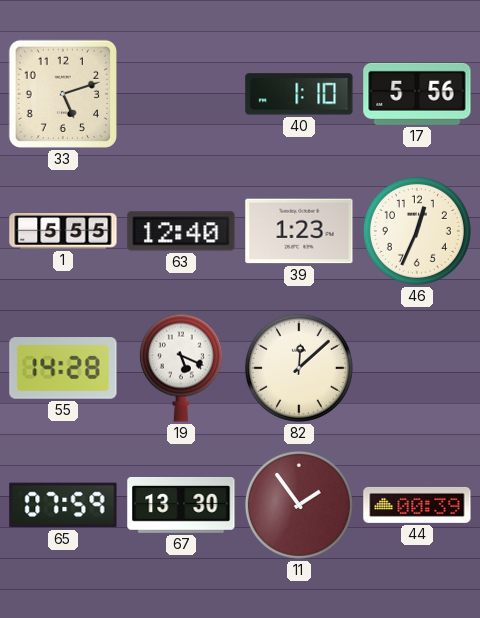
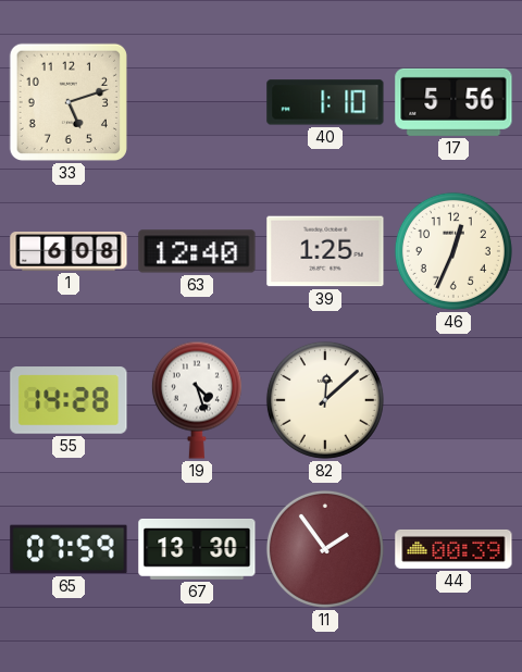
1: 5:55 -> 6:08
39: 1:23 -> 1:25
19: 5:19 -> 4:27
